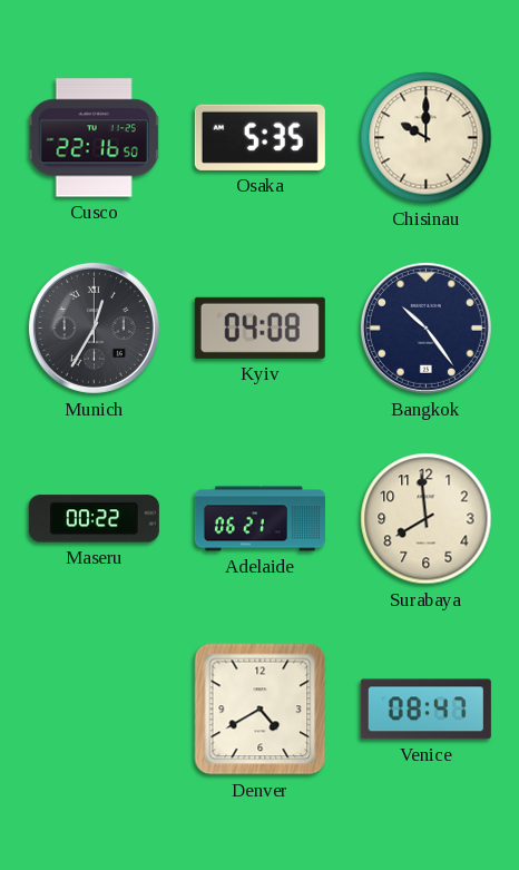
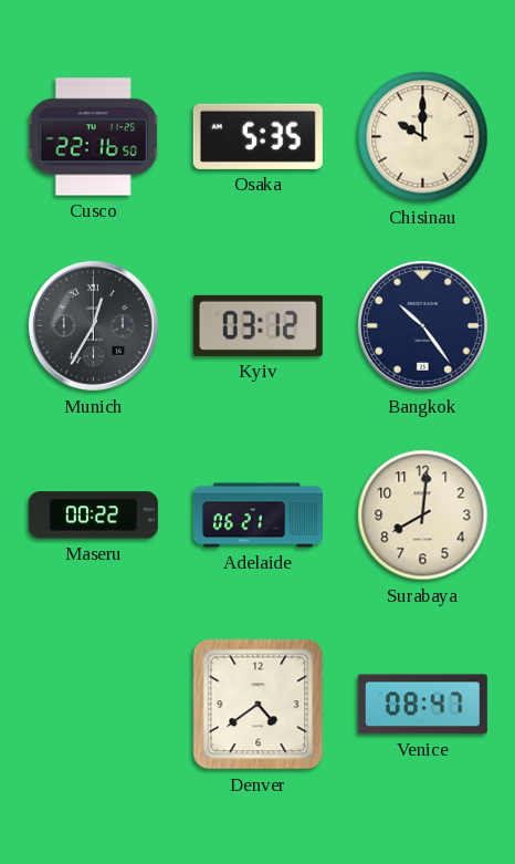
Kyiv: 04:08 -> 03:12
Surabaya: 7:59 -> 8:01
Denver: 4:40 -> 4:39
